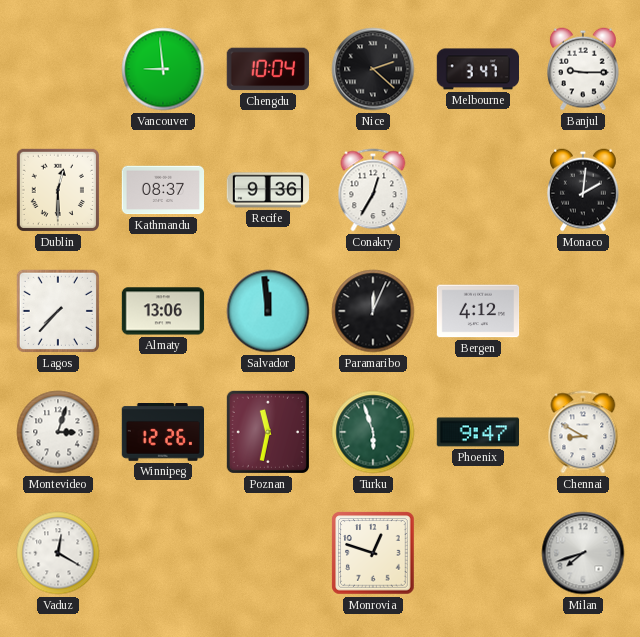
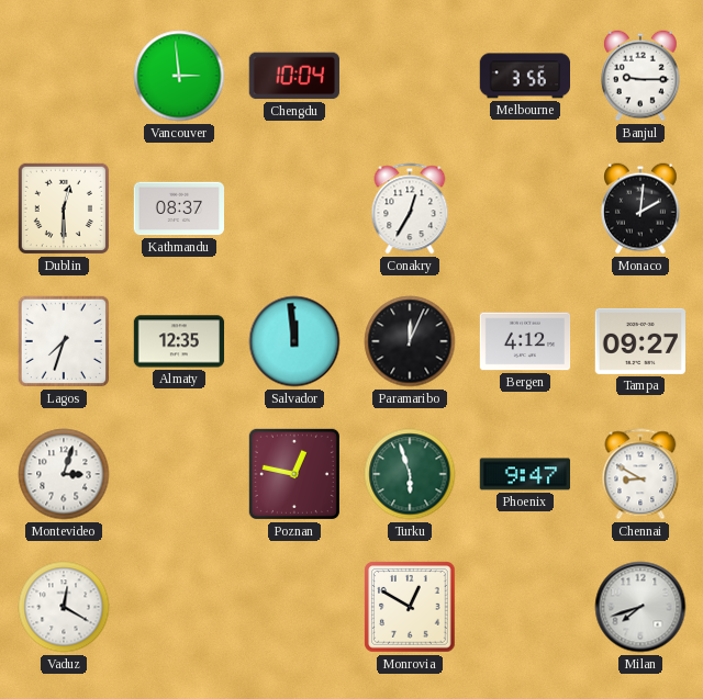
Vancouver: 8:59 -> 2:59
Nice: 2:22 -> none
Melbourne: 3:47 -> 3:56
Recife: 9:36 -> none
Lagos: 7:37 -> 7:33
Almaty: 13:06 -> 12:35
Tampa: none -> 09:27
Winnipeg: 12:26 -> none
Poznan: 11:32 -> 12:47
Monrovia: 12:48 -> 12:50
